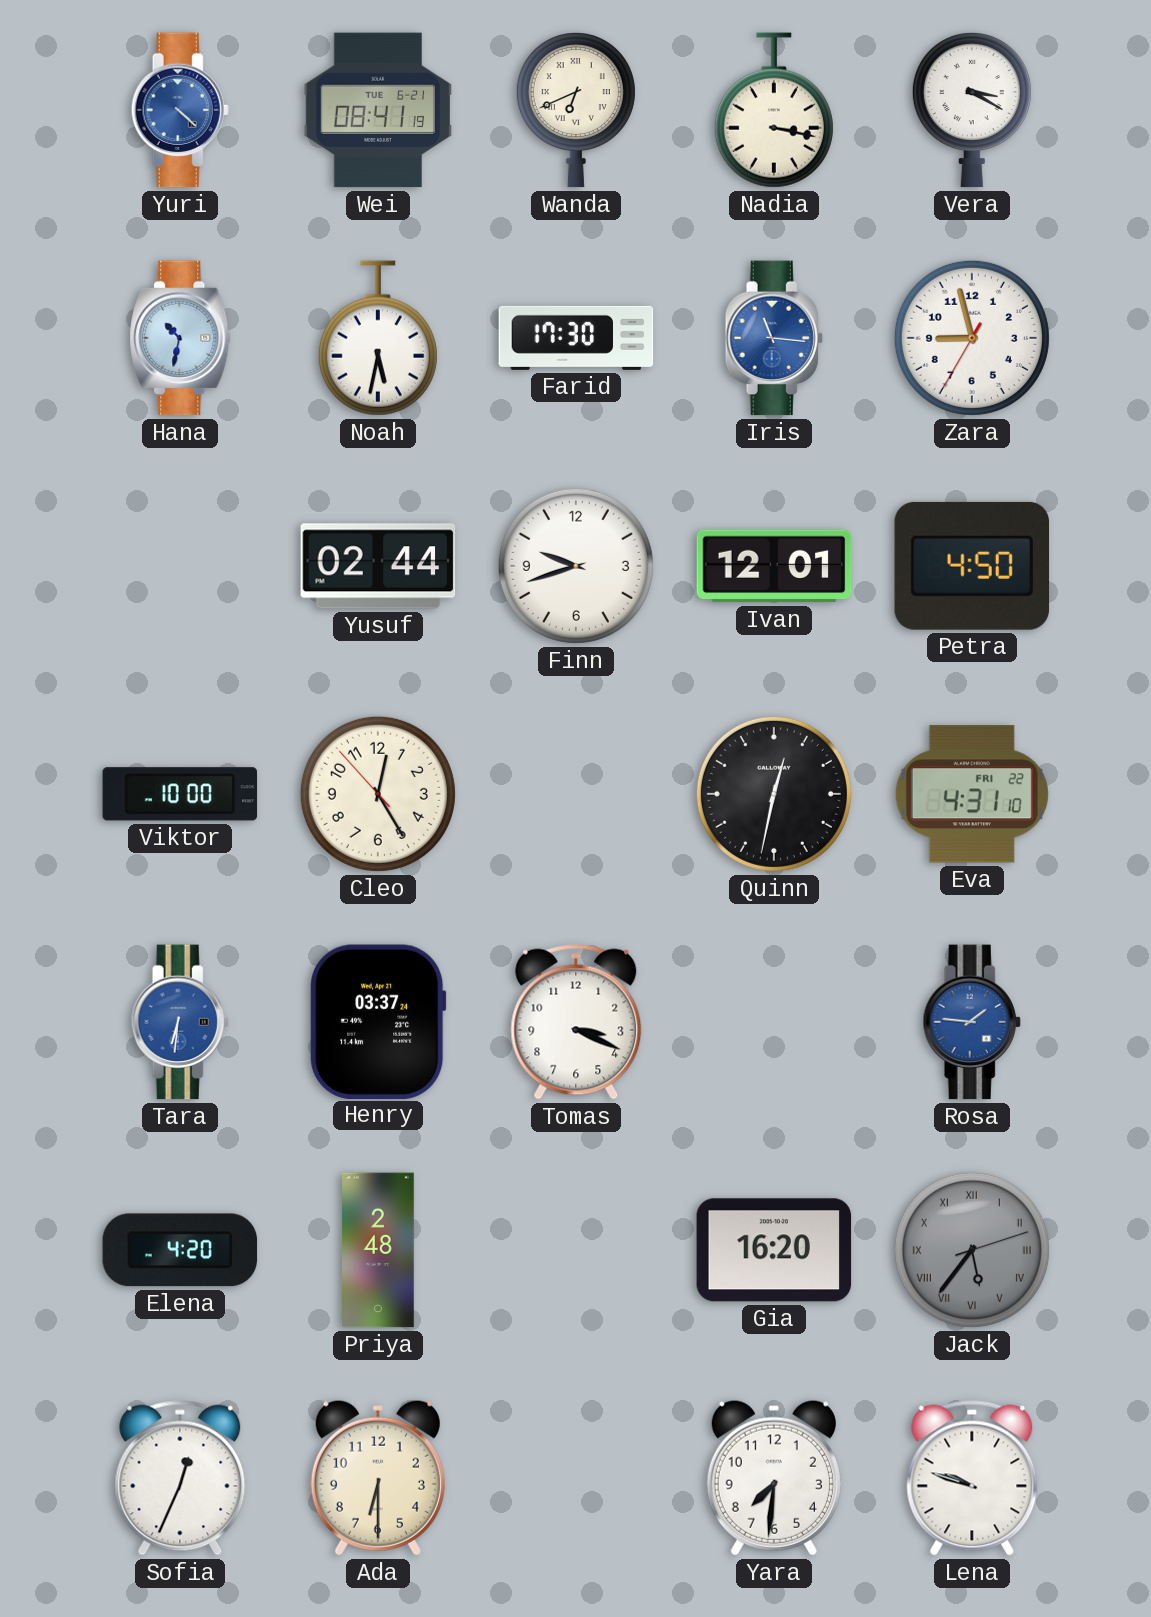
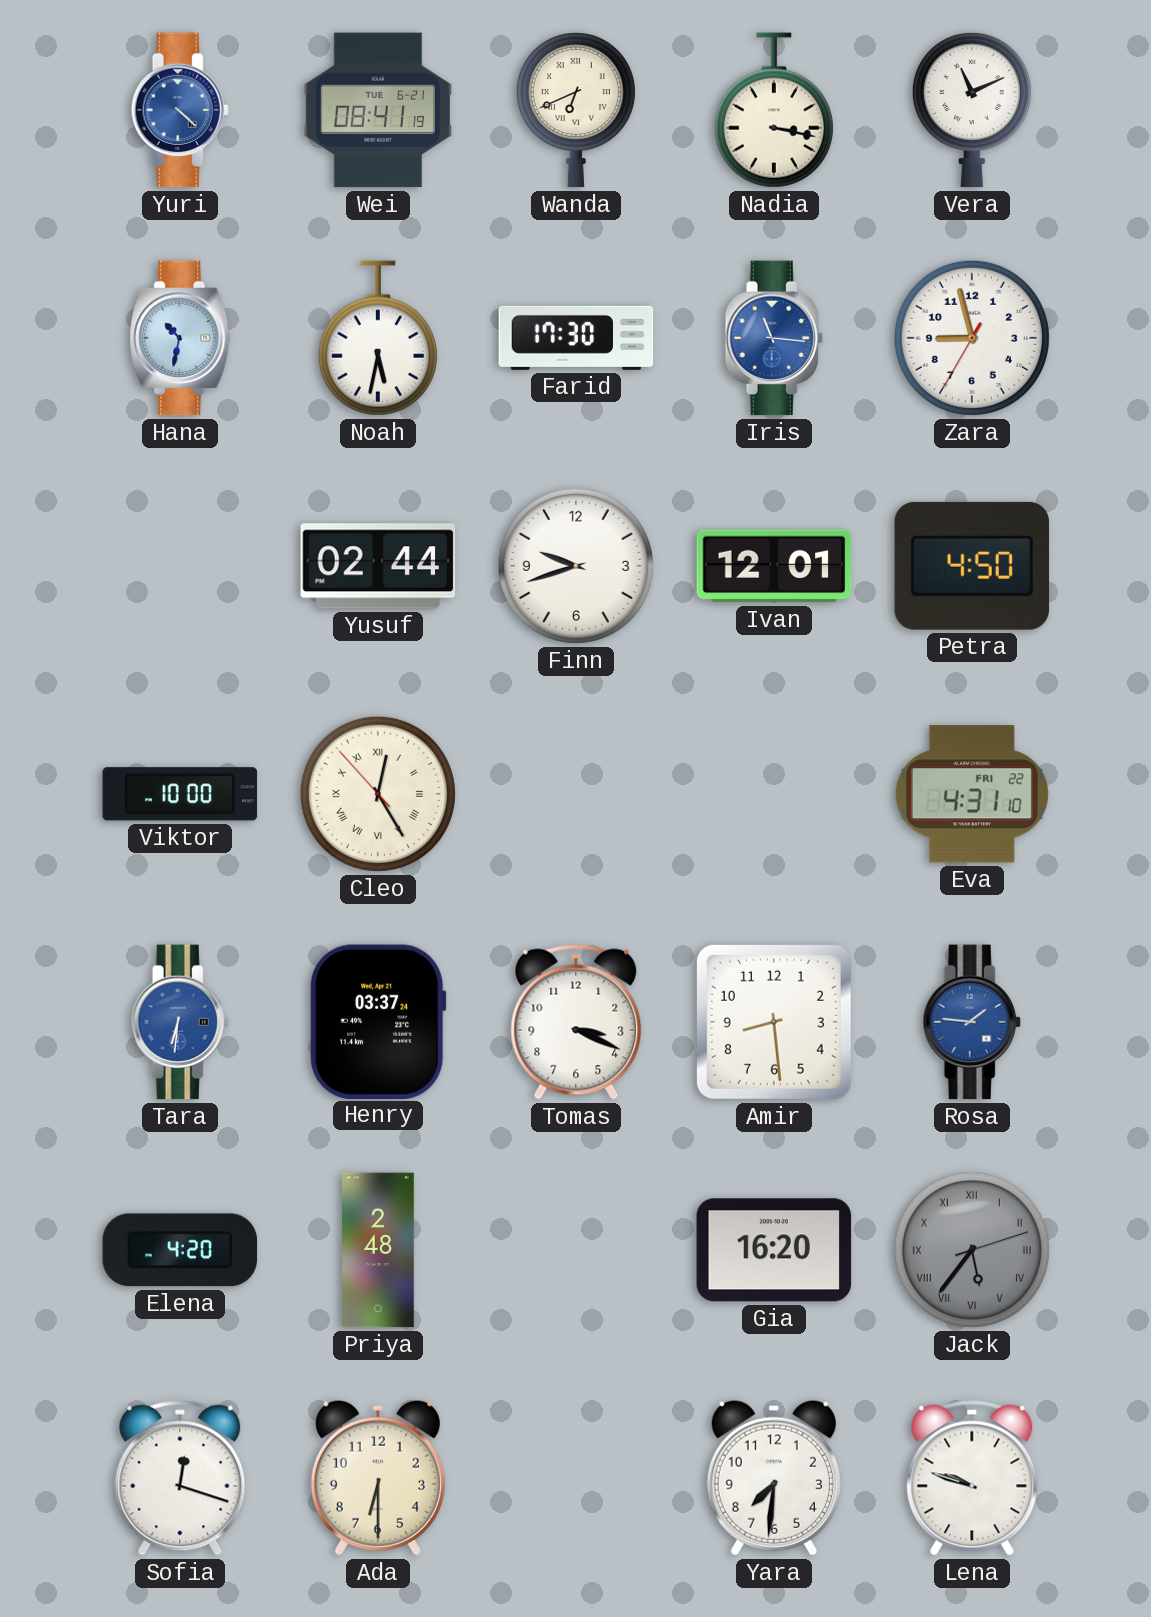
Vera: 3:20 -> 11:11
Cleo numerals: Arabic -> Roman
Quinn: 12:32 -> none
Amir: none -> 8:29
Sofia: 12:34 -> 12:18
